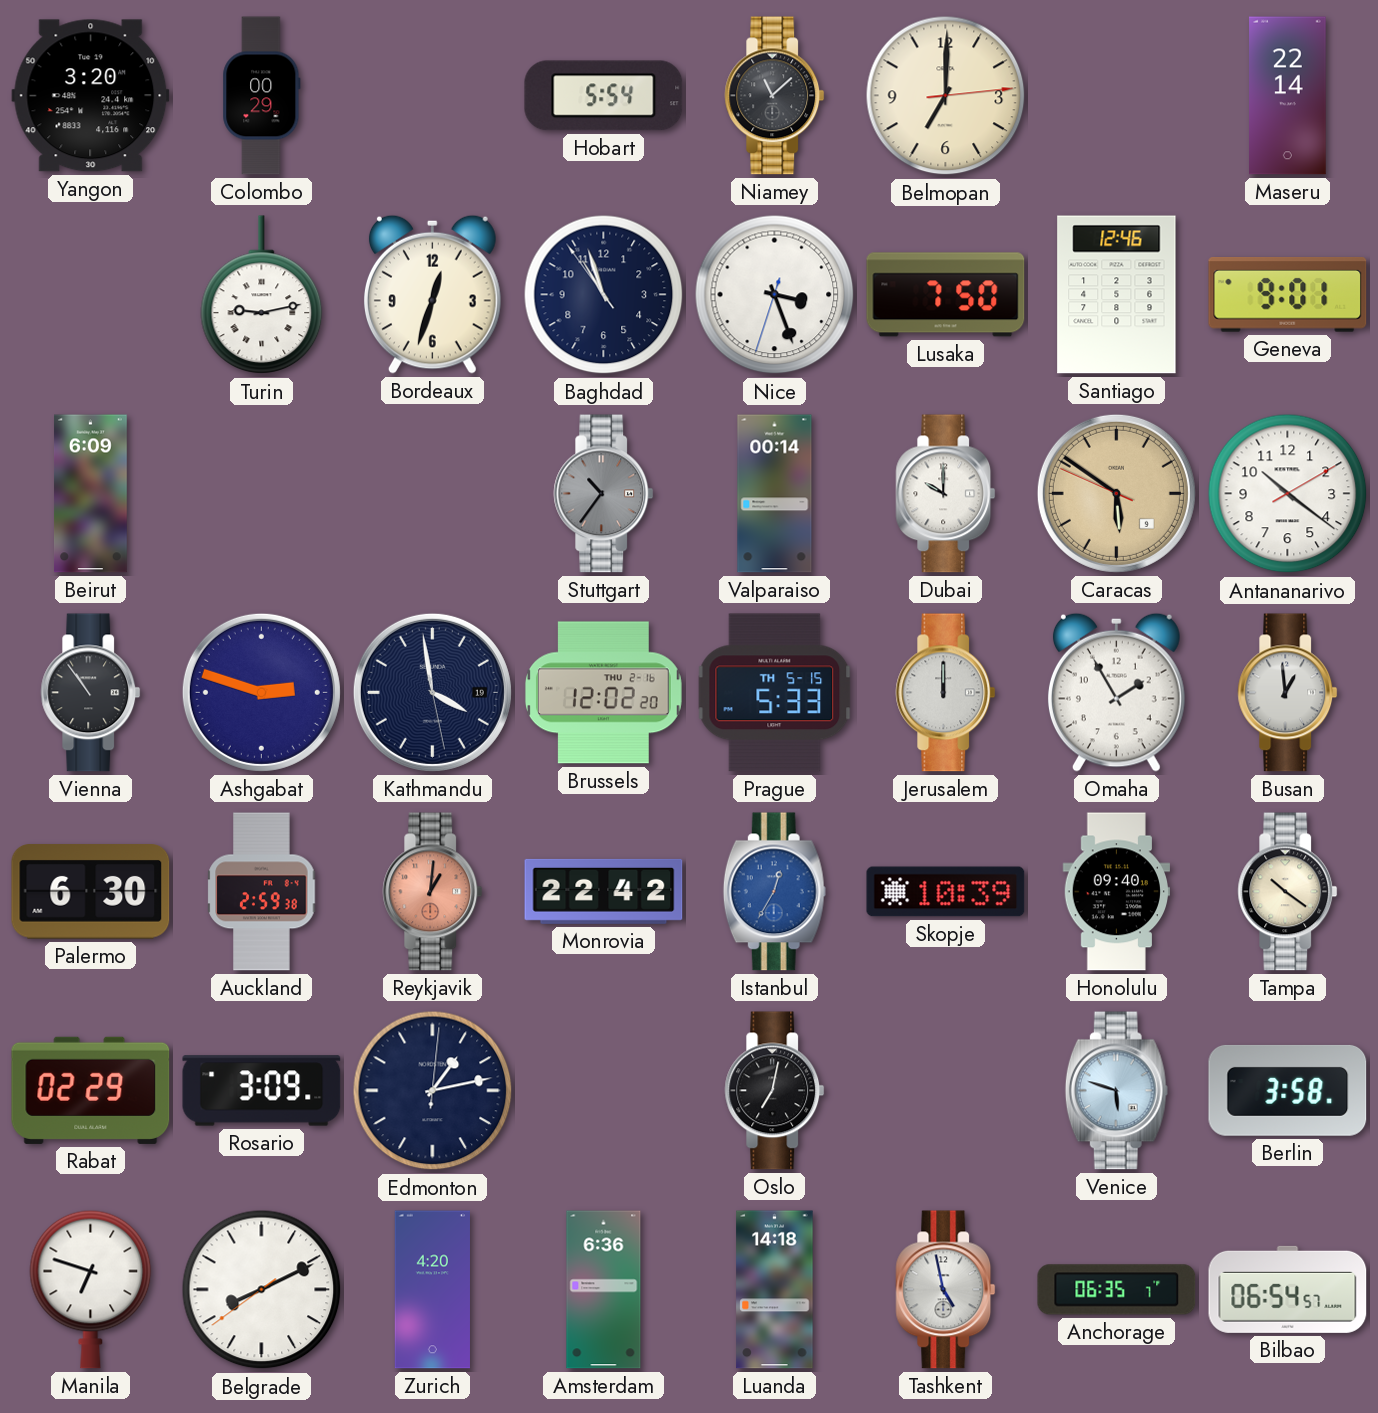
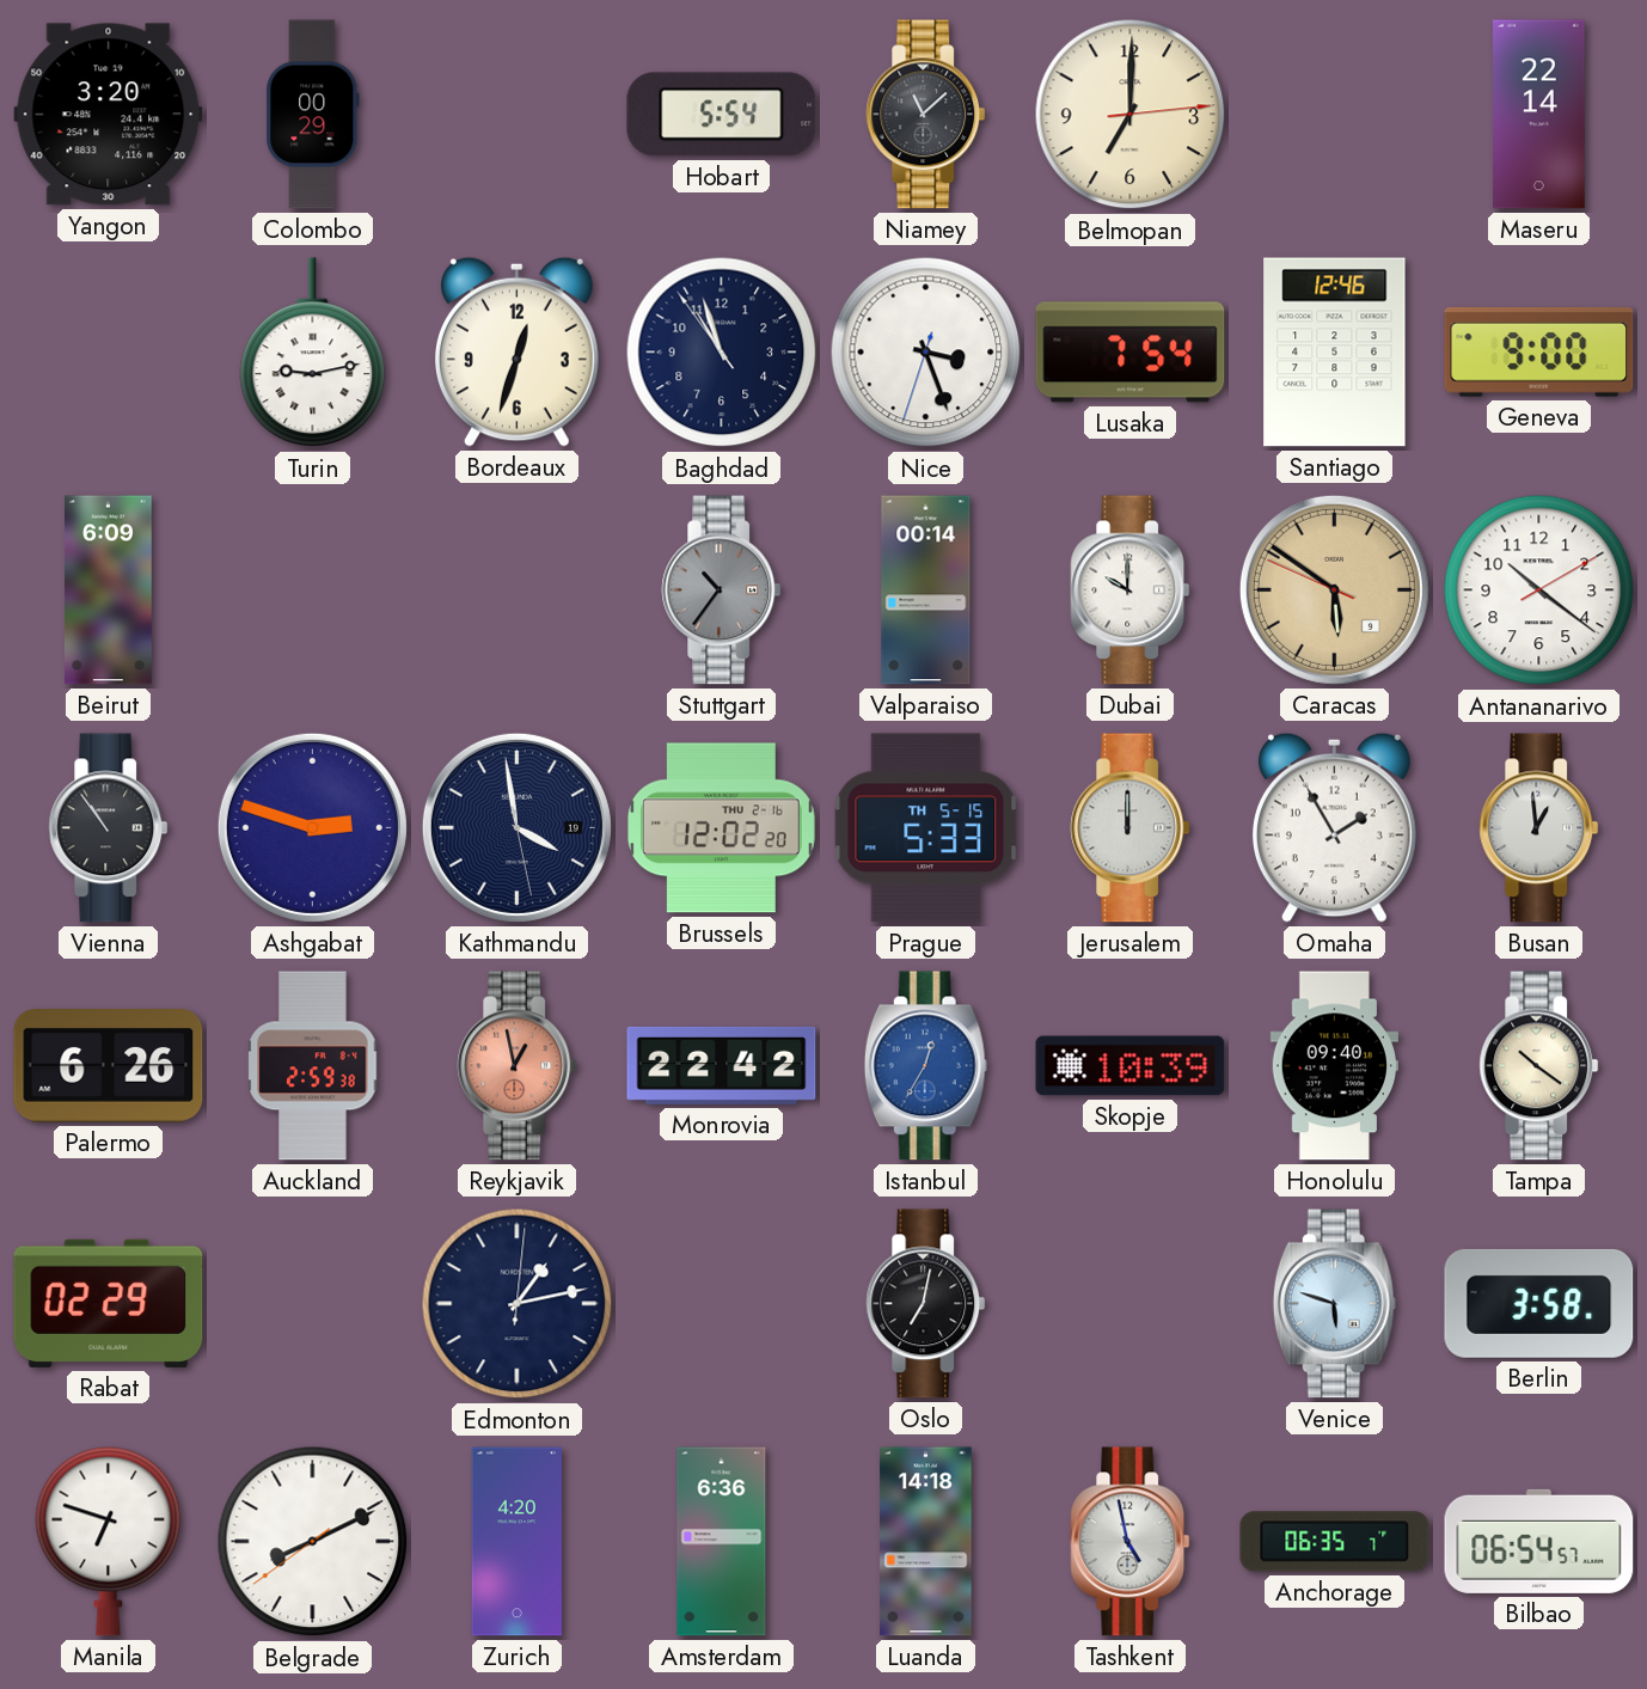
Lusaka: 7:50 -> 7:54
Geneva: 9:01 -> 9:00
Palermo: 6:30 -> 6:26
Reykjavik: 1:01 -> 12:58
Rosario: 3:09 -> none
